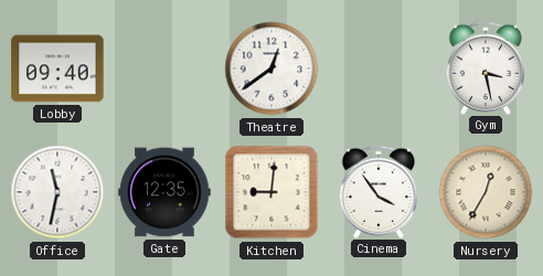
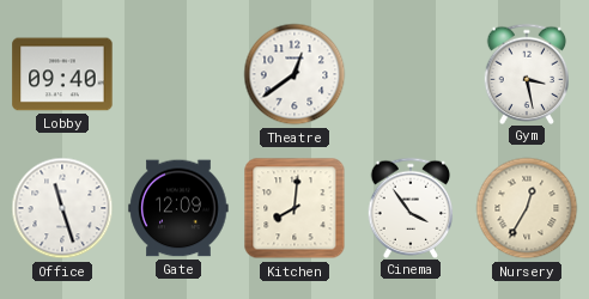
Office: 11:32 -> 11:27
Gate: 12:35 -> 12:09
Kitchen: 9:01 -> 8:01
